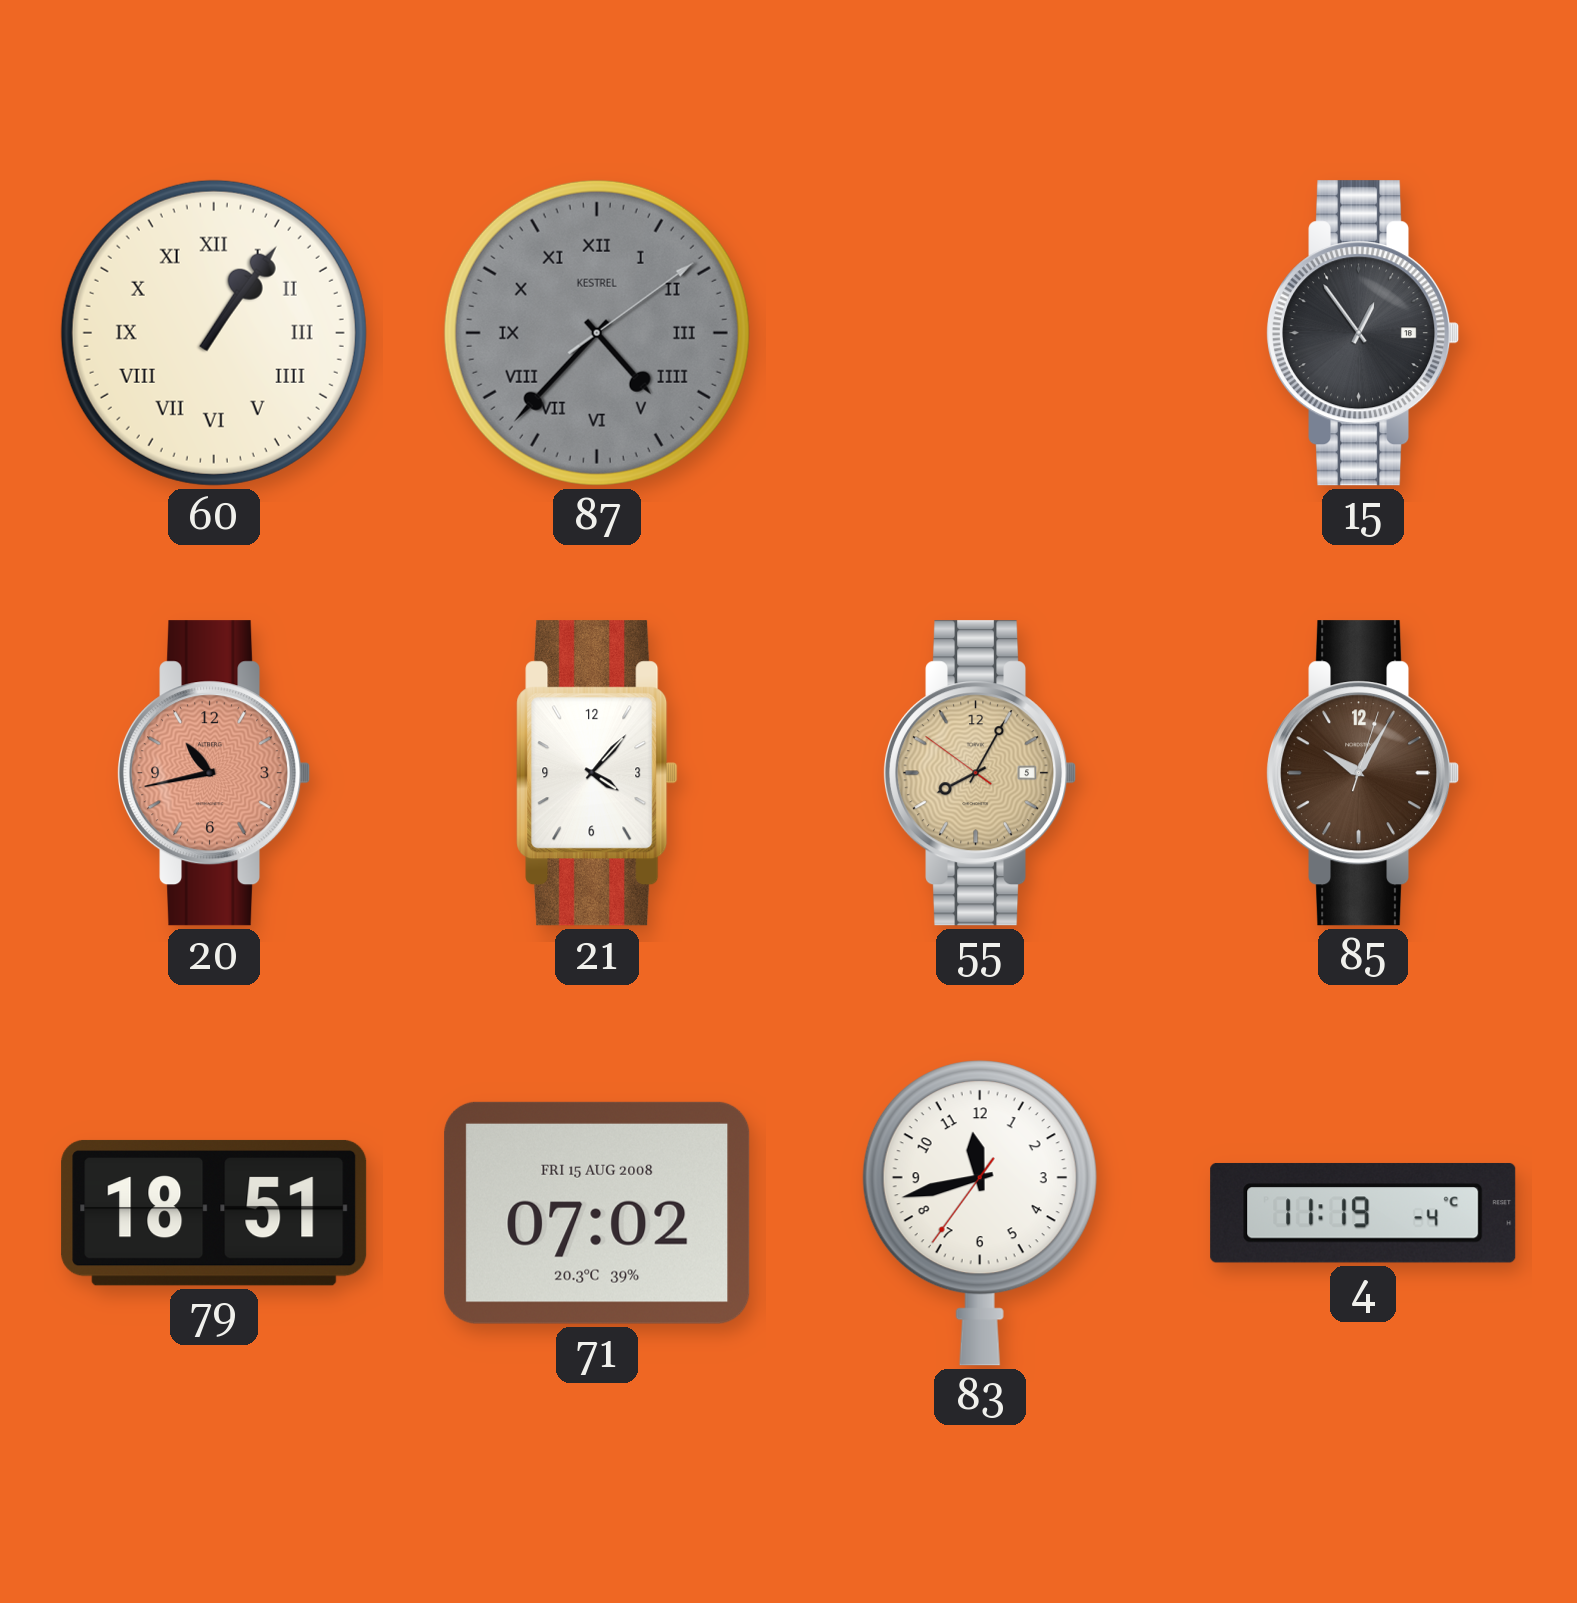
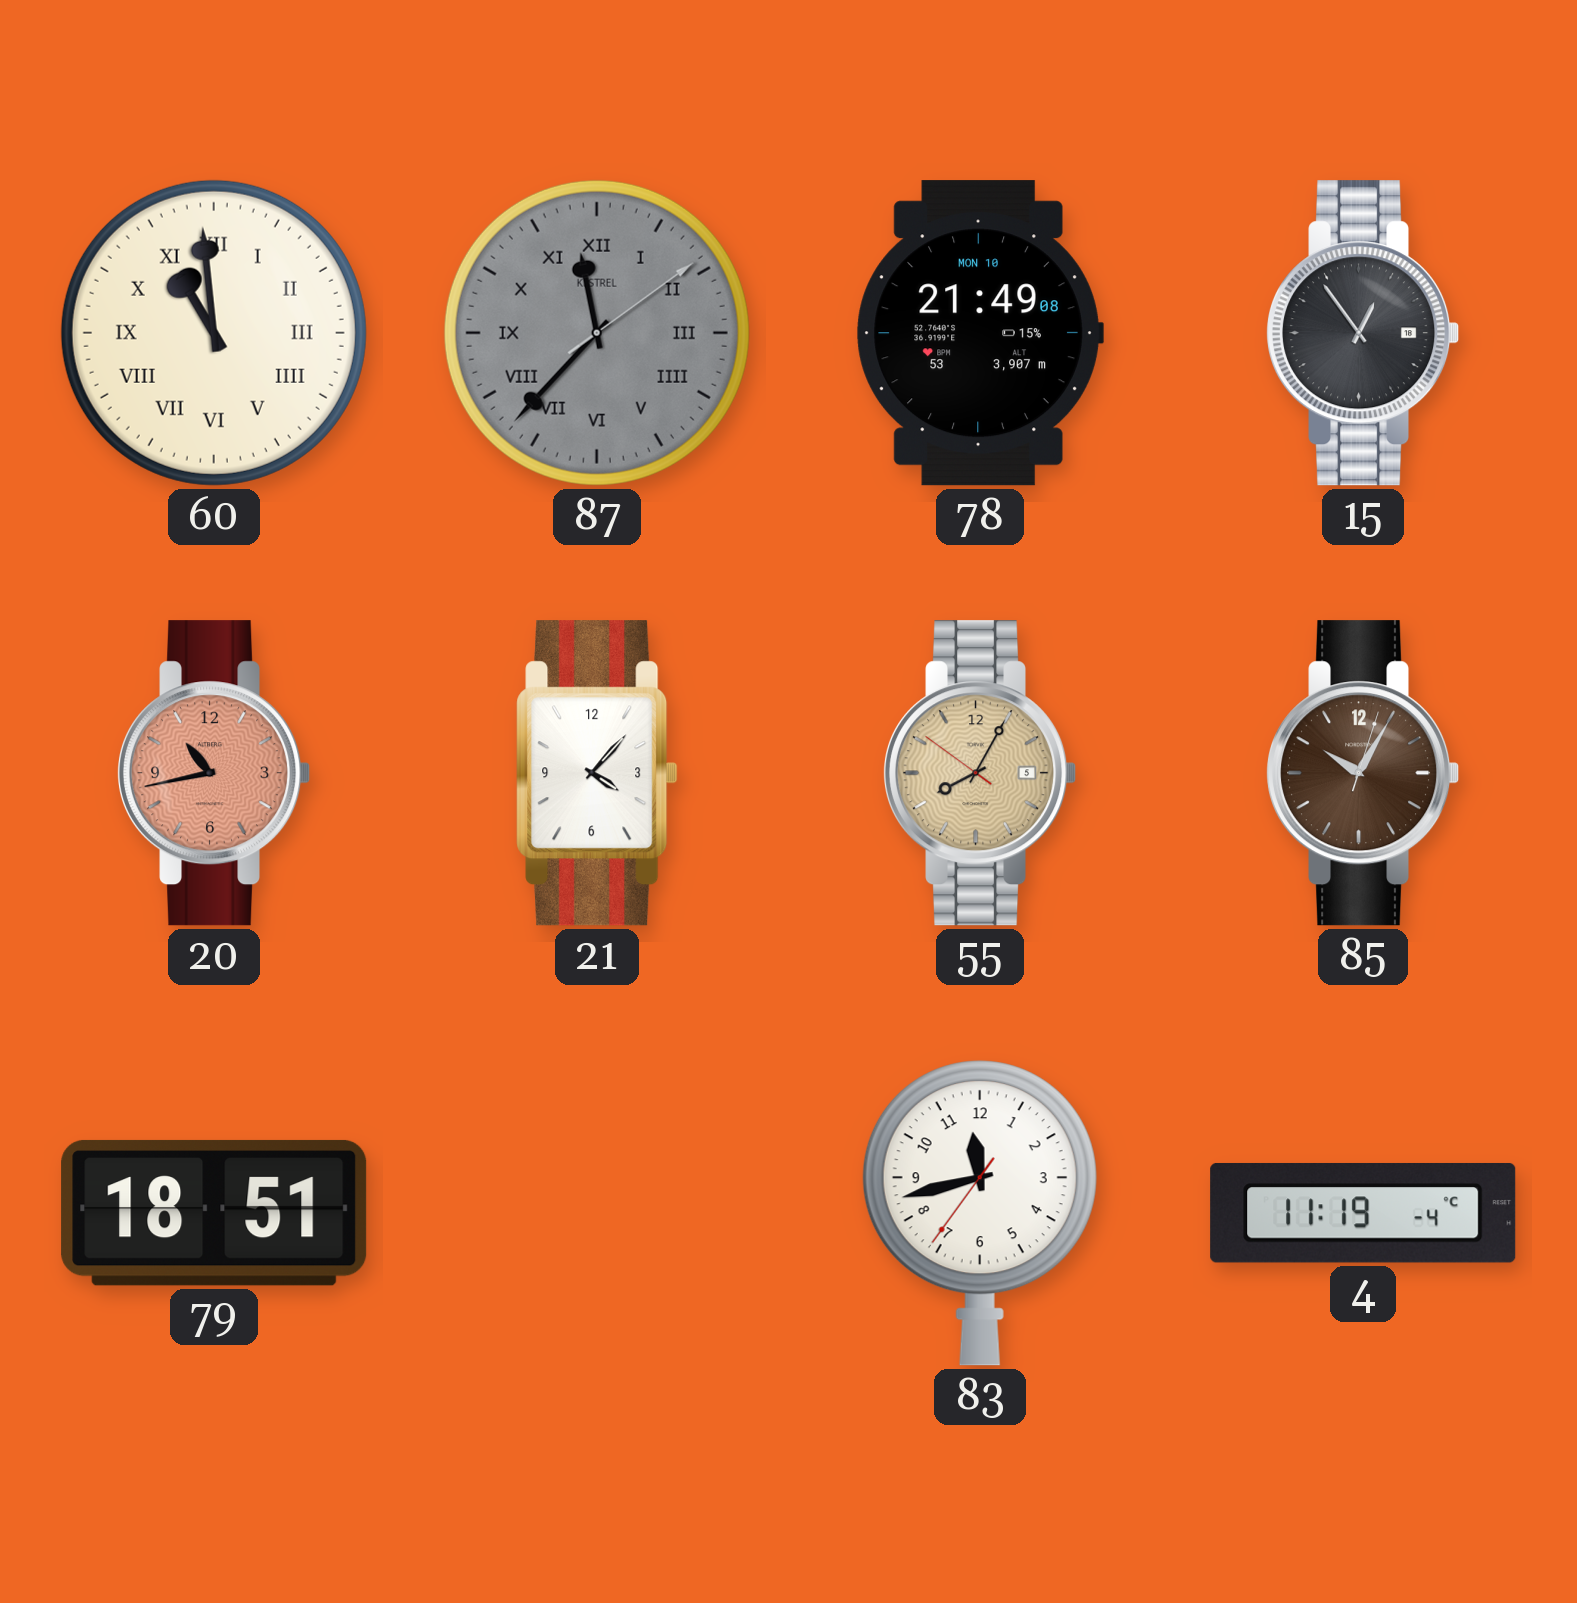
60: 1:06 -> 10:59
87: 4:37 -> 11:37
78: none -> 21:49
71: 07:02 -> none
